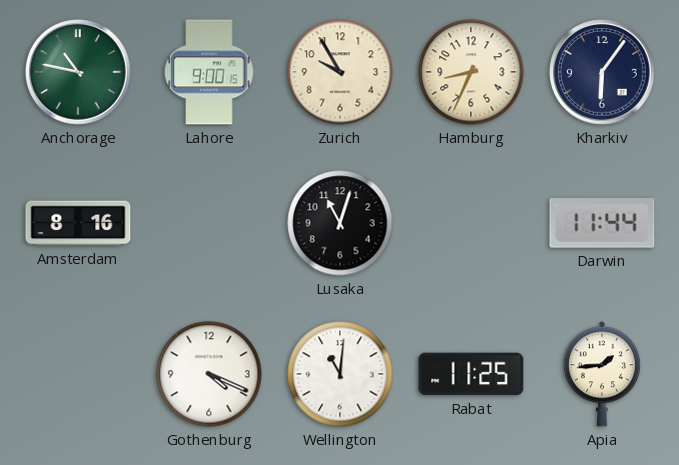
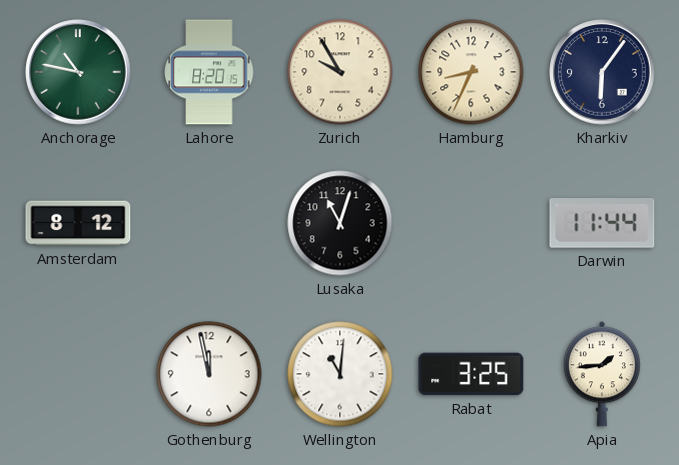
Lahore: 9:00 -> 8:20
Amsterdam: 8:16 -> 8:12
Gothenburg: 4:19 -> 11:58
Rabat: 11:25 -> 3:25
